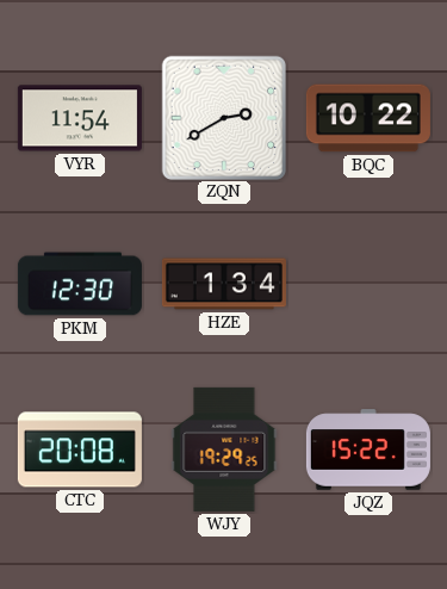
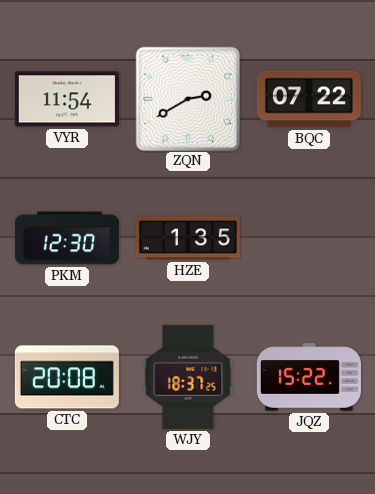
BQC: 10:22 -> 07:22
HZE: 1:34 -> 1:35
WJY: 19:29 -> 18:37
